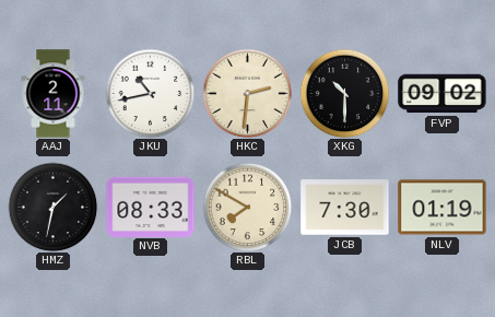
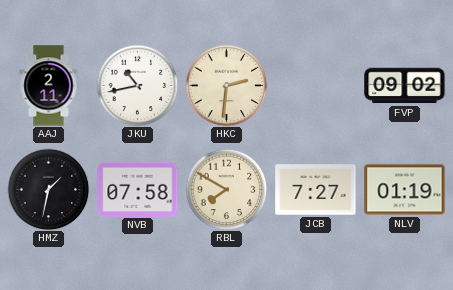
XKG: 10:30 -> none
NVB: 08:33 -> 07:58
JCB: 7:30 -> 7:27
